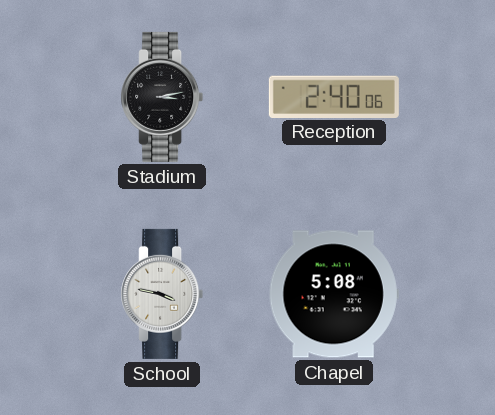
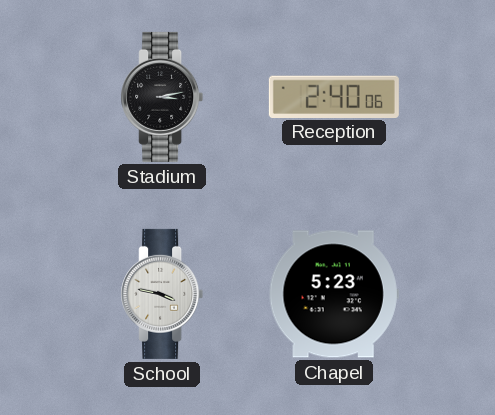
Chapel: 5:08 -> 5:23
